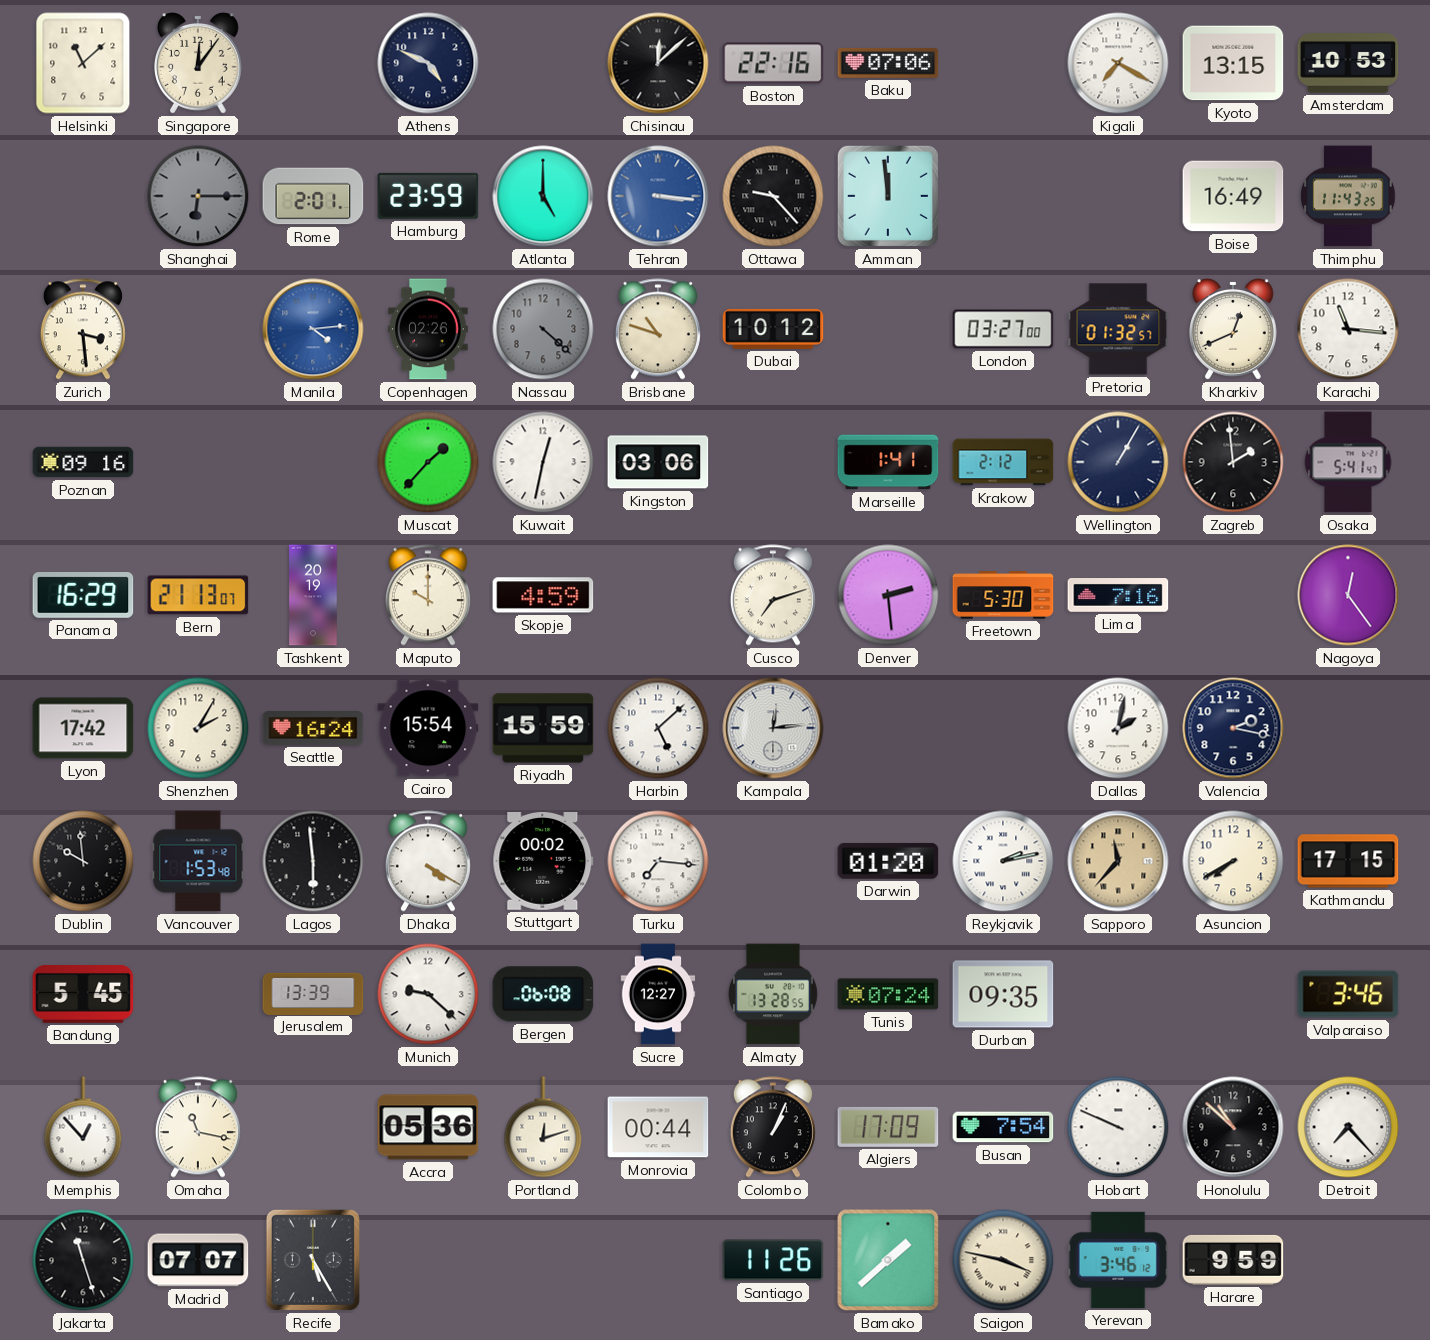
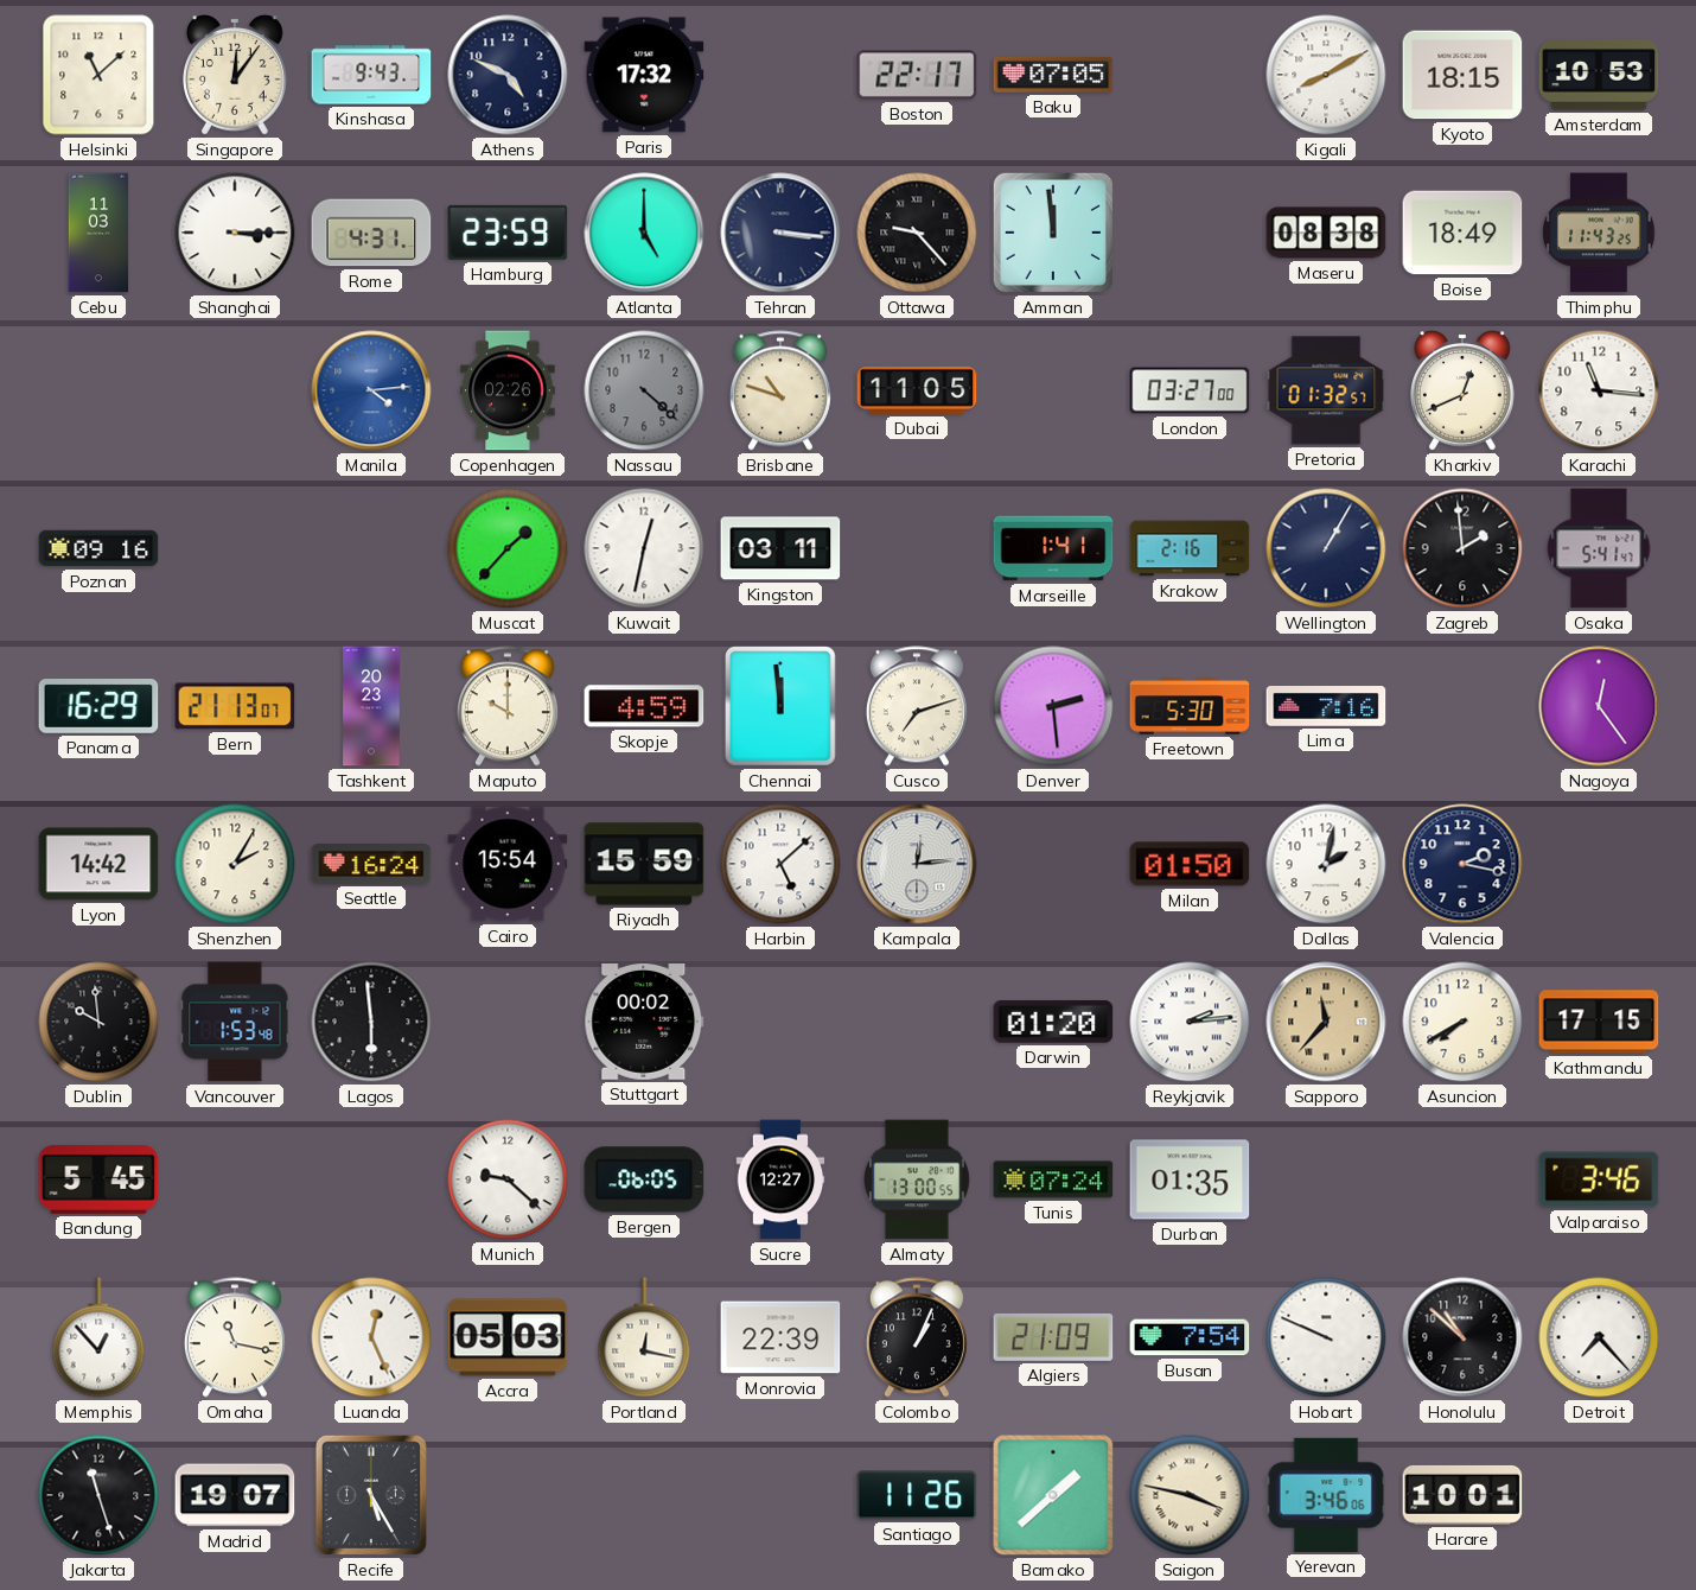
Kinshasa: none -> 9:43
Paris: none -> 17:32
Chisinau: 12:08 -> none
Boston: 22:16 -> 22:17
Baku: 07:06 -> 07:05
Kigali: 7:20 -> 8:10
Kyoto: 13:15 -> 18:15
Cebu: none -> 11:03
Shanghai: 6:15 -> 3:15
Shanghai dial: grey -> white
Rome: 2:01 -> 4:31
Tehran dial: blue -> navy
Maseru: none -> 08:38
Boise: 16:49 -> 18:49
Zurich: 3:29 -> none
Dubai: 10:12 -> 11:05
Kingston: 03:06 -> 03:11
Krakow: 2:12 -> 2:16
Tashkent: 20:19 -> 20:23
Chennai: none -> 11:59
Lyon: 17:42 -> 14:42
Milan: none -> 01:50
Dhaka: 4:20 -> none
Turku: 7:16 -> none
Reykjavik: 2:13 -> 2:14
Jerusalem: 13:39 -> none
Bergen: 06:08 -> 06:05
Almaty: 13:28 -> 13:00
Durban: 09:35 -> 01:35
Luanda: none -> 12:26
Accra: 05:36 -> 05:03
Portland: 12:12 -> 12:17
Monrovia: 00:44 -> 22:39
Algiers: 17:09 -> 21:09
Madrid: 07:07 -> 19:07
Yerevan: 3:46:12 -> 3:46:06
Harare: 9:59 -> 10:01
